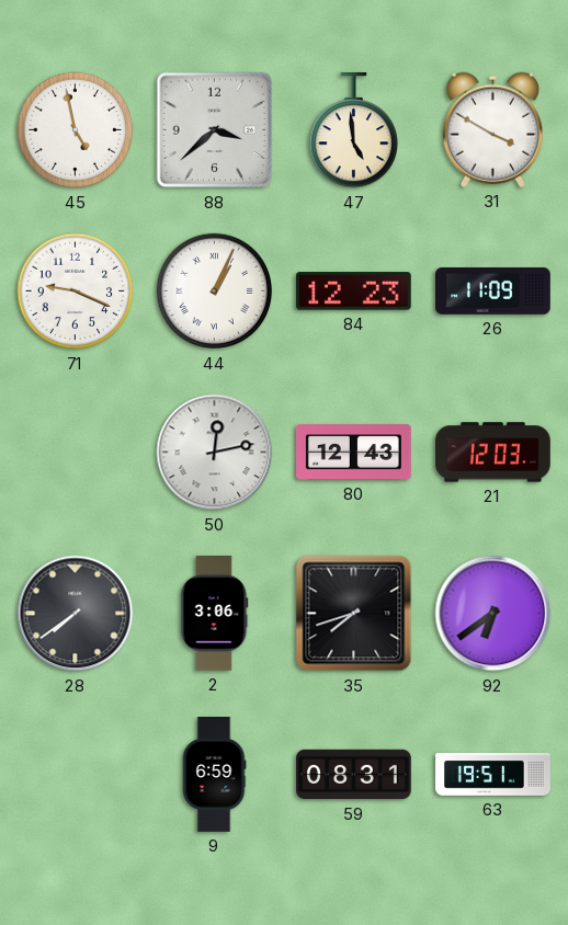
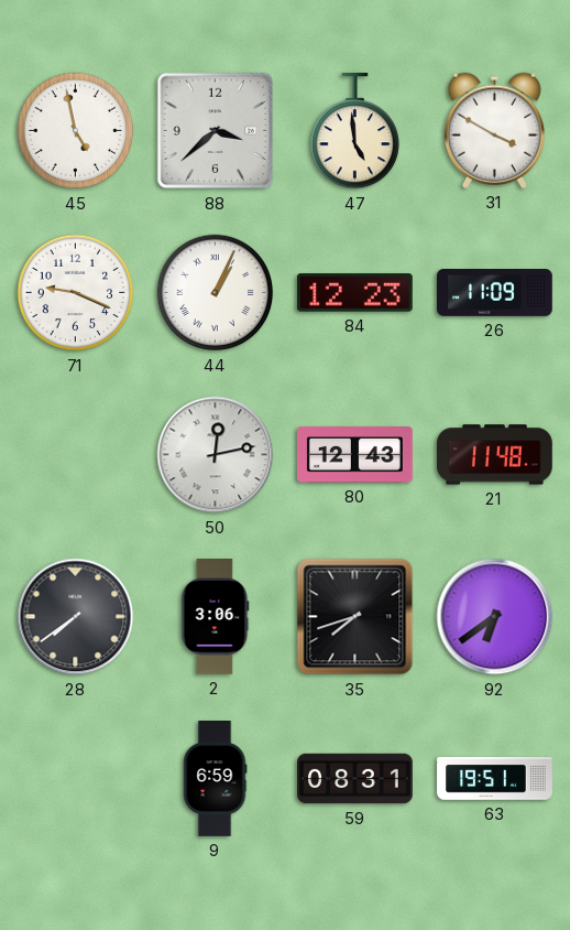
21: 12:03 -> 11:48
